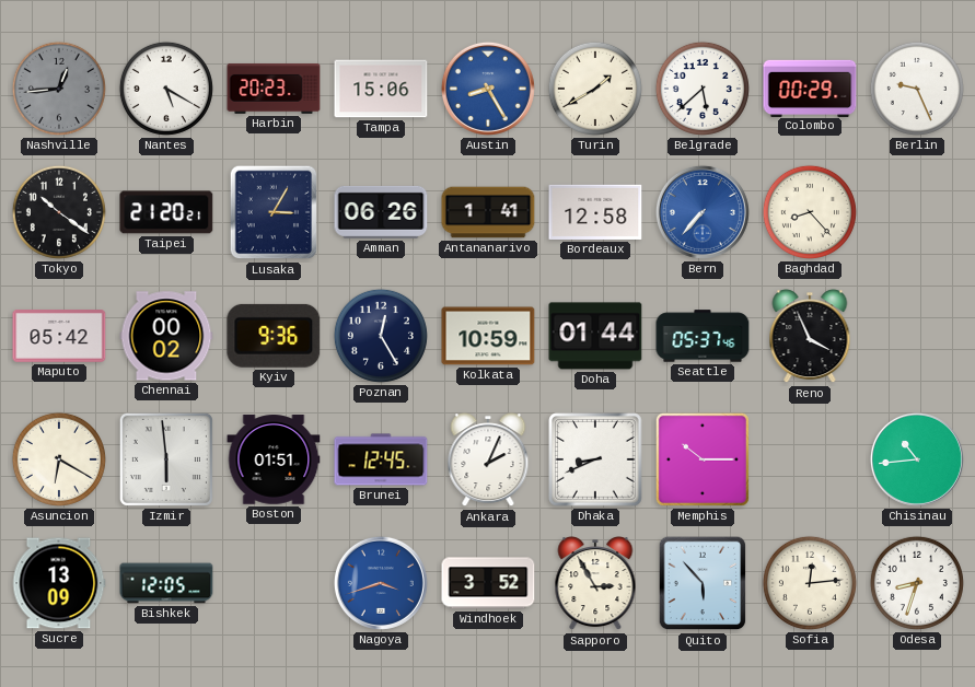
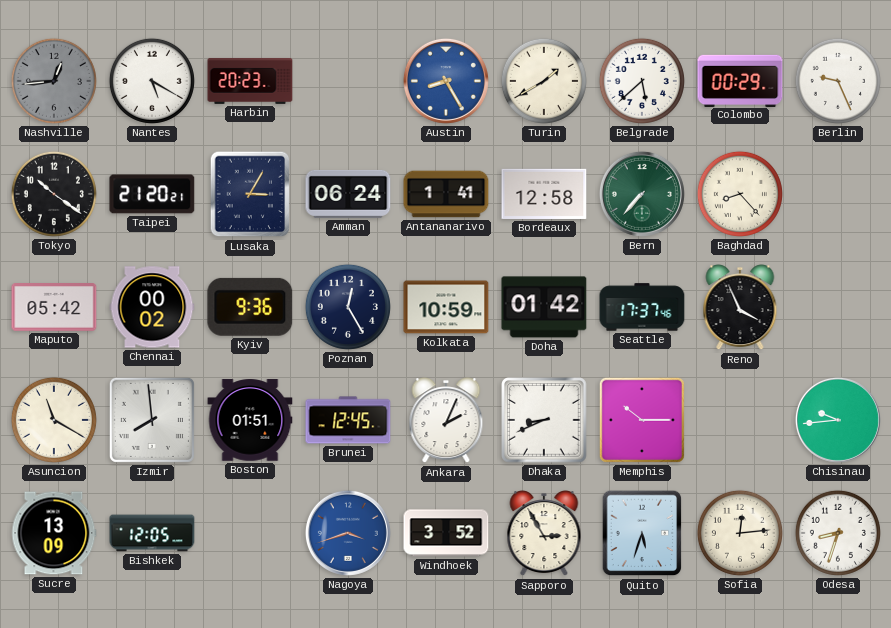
Tampa: 15:06 -> none
Amman: 06:26 -> 06:24
Bern dial: blue -> green
Doha: 01:44 -> 01:42
Seattle: 05:37 -> 17:37
Asuncion: 6:20 -> 11:20
Izmir: 5:59 -> 7:59
Chisinau: 10:44 -> 9:44
Quito: 5:53 -> 5:33
